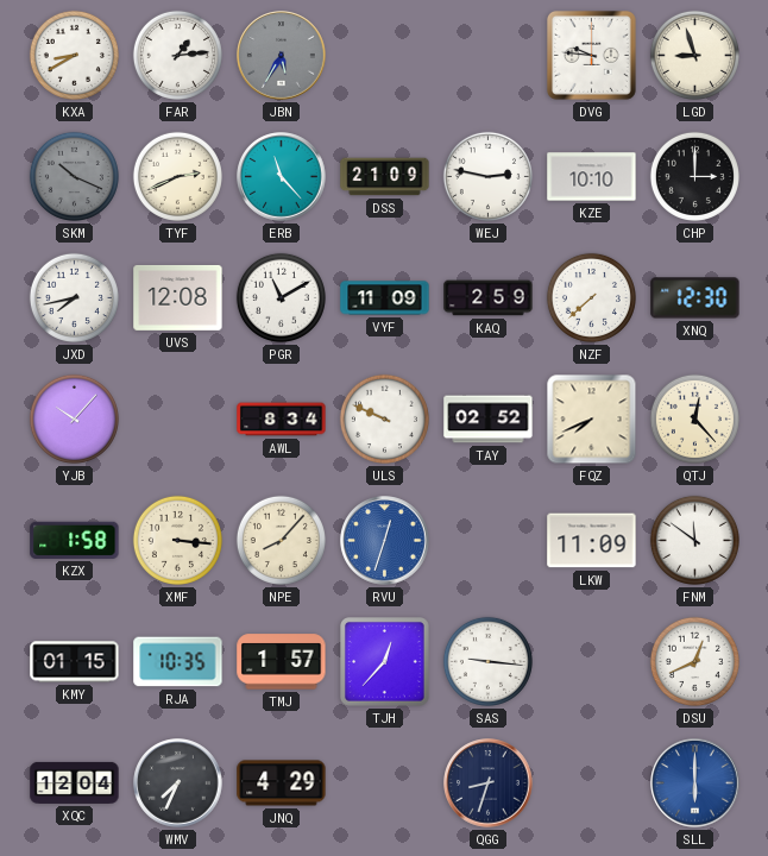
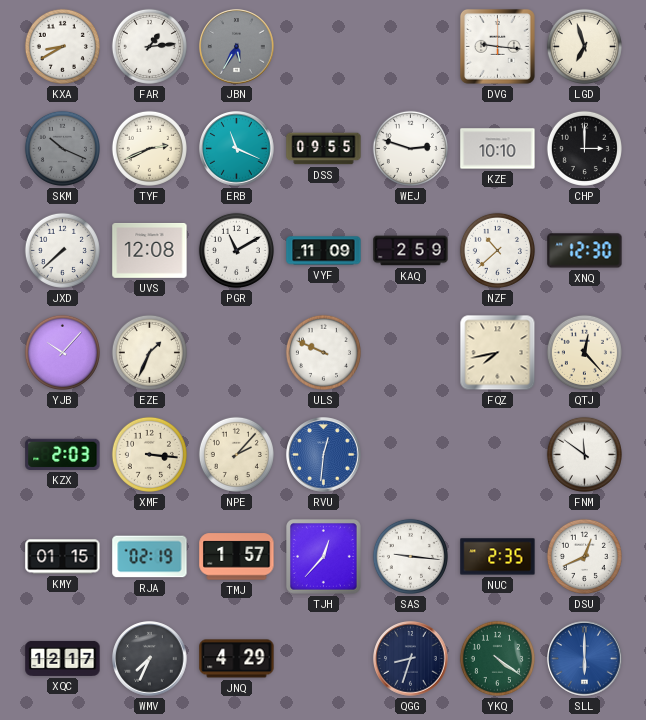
DVG: 9:46 -> 9:16
LGD: 8:57 -> 6:57
ERB: 11:23 -> 11:19
DSS: 21:09 -> 09:55
WEJ: 2:47 -> 2:48
JXD: 7:43 -> 7:38
NZF: 7:38 -> 10:38
EZE: none -> 1:34
AWL: 8:34 -> none
TAY: 02:52 -> none
FQZ: 7:41 -> 7:43
KZX: 1:58 -> 2:03
NPE: 8:07 -> 2:07
RVU: 12:33 -> 12:31
LKW: 11:09 -> none
RJA: 10:35 -> 02:19
NUC: none -> 2:35
XQC: 12:04 -> 12:17
YKQ: none -> 4:21
